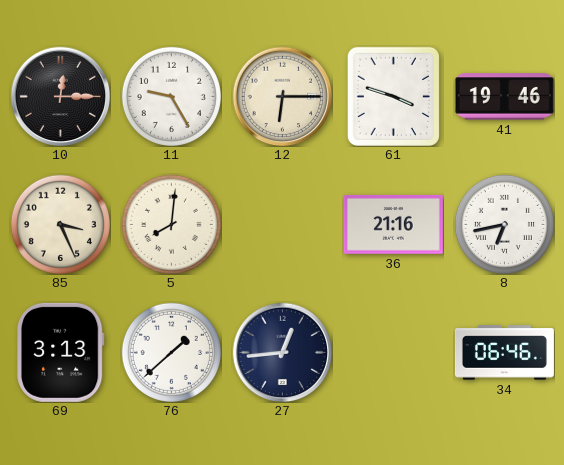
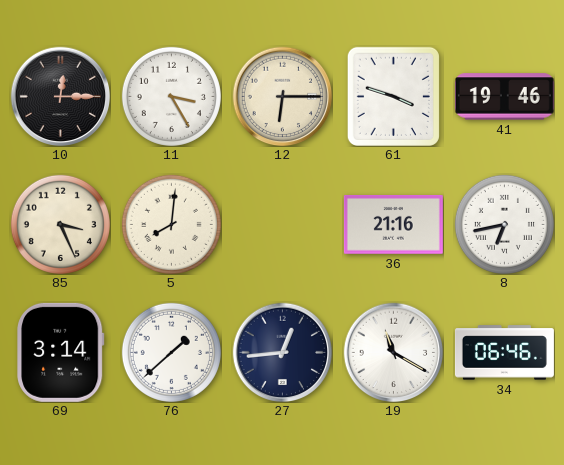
11: 9:25 -> 3:25
69: 3:13 -> 3:14
19: none -> 11:20
